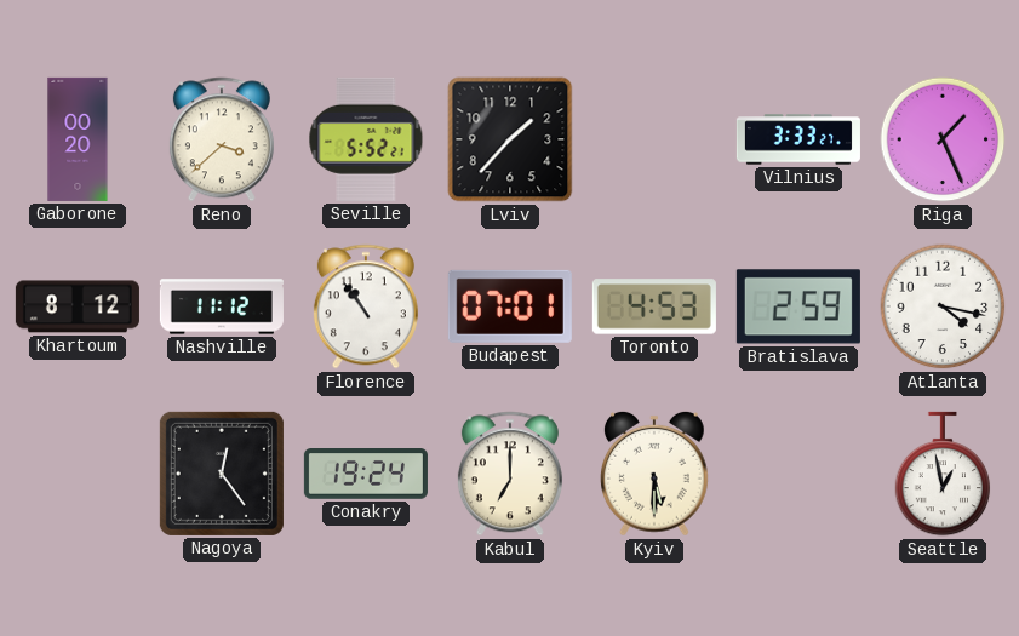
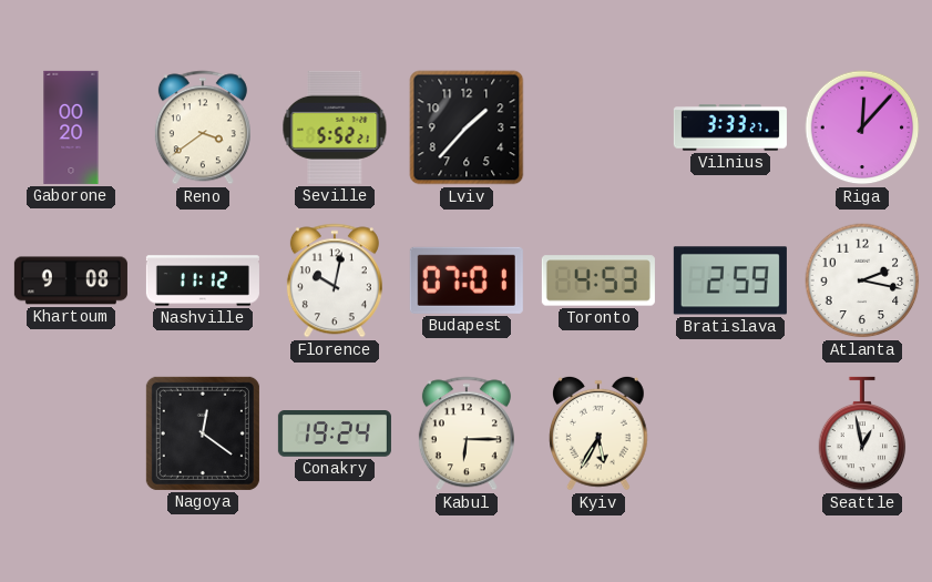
Reno: 3:38 -> 3:39
Riga: 1:26 -> 12:07
Khartoum: 8:12 -> 9:08
Florence: 10:54 -> 10:02
Atlanta: 4:17 -> 2:17
Nagoya: 12:24 -> 12:21
Kabul: 7:00 -> 6:15
Kyiv: 5:30 -> 5:35
